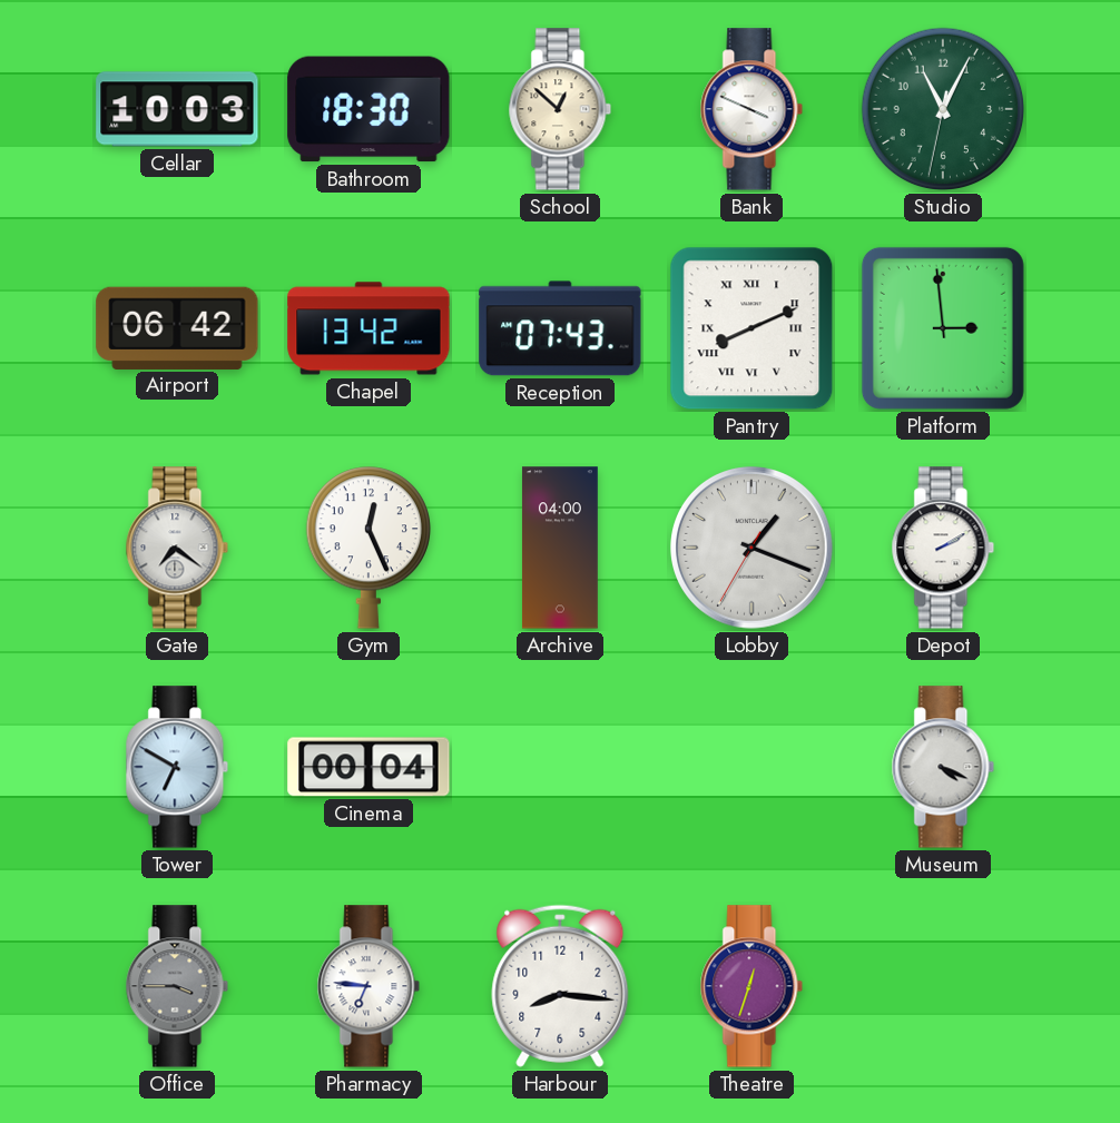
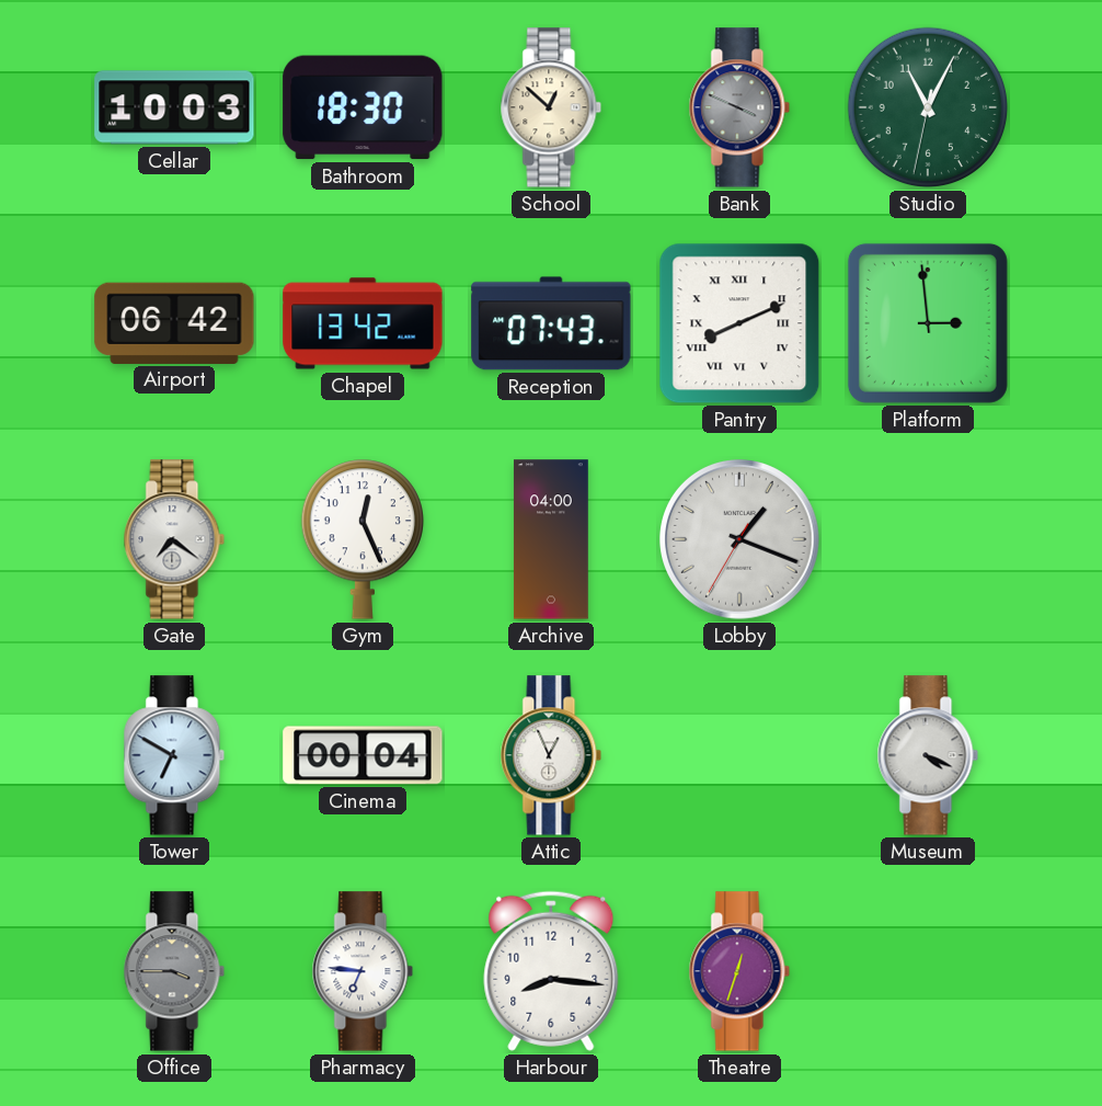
Bank dial: white -> grey
Depot: 2:10 -> none
Attic: none -> 12:56
